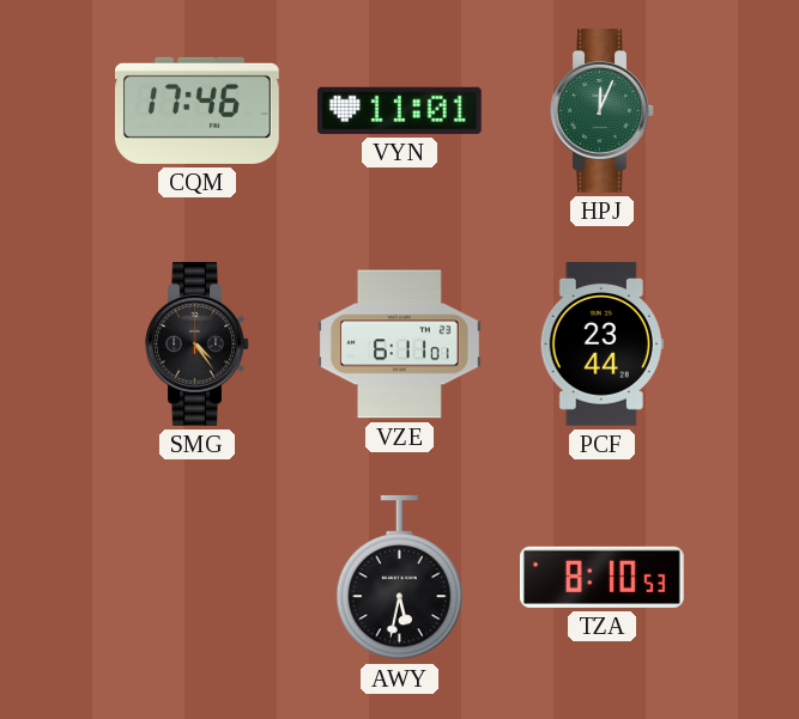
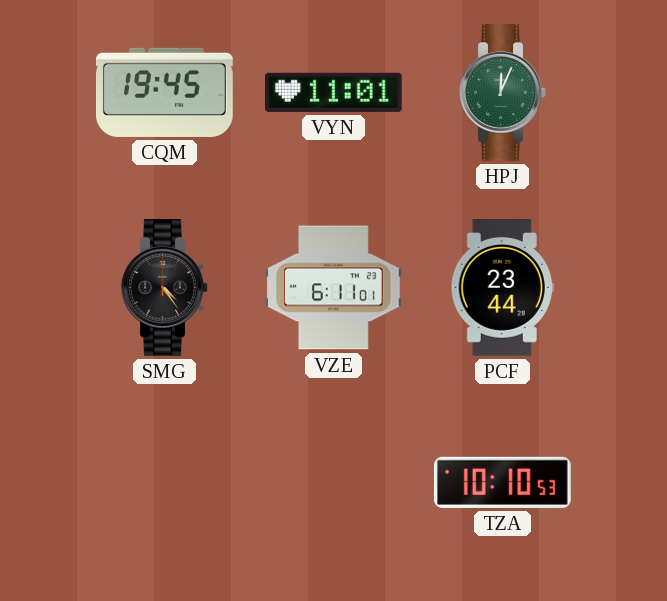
CQM: 17:46 -> 19:45
AWY: 5:32 -> none
TZA: 8:10 -> 10:10
